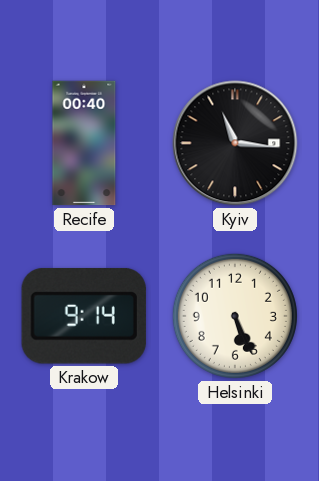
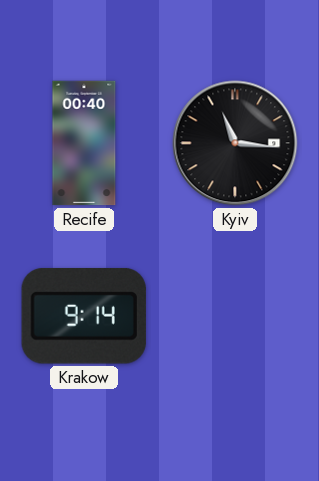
Helsinki: 5:26 -> none
